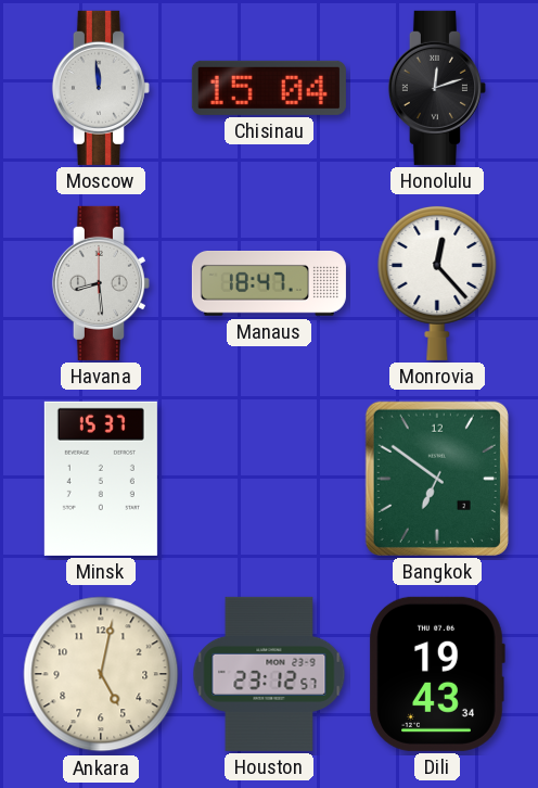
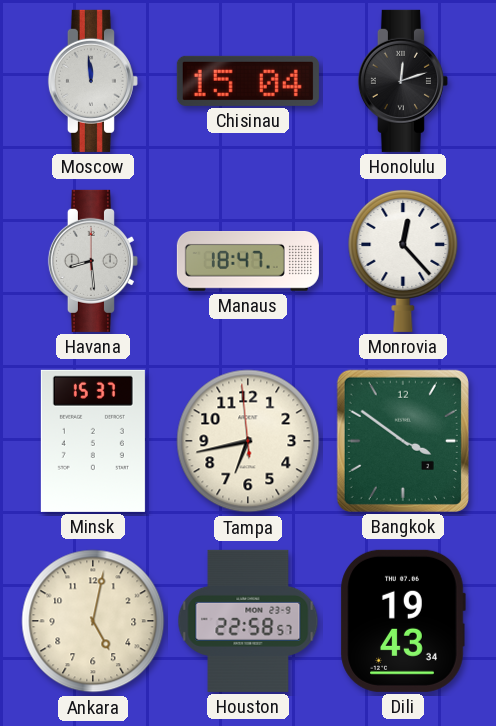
Tampa: none -> 6:42
Bangkok: 6:51 -> 3:51
Houston: 23:12 -> 22:58
